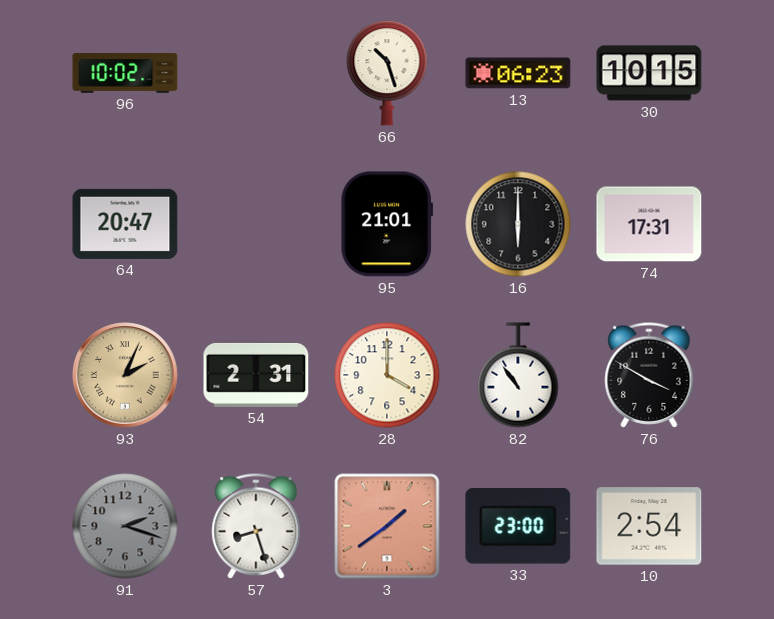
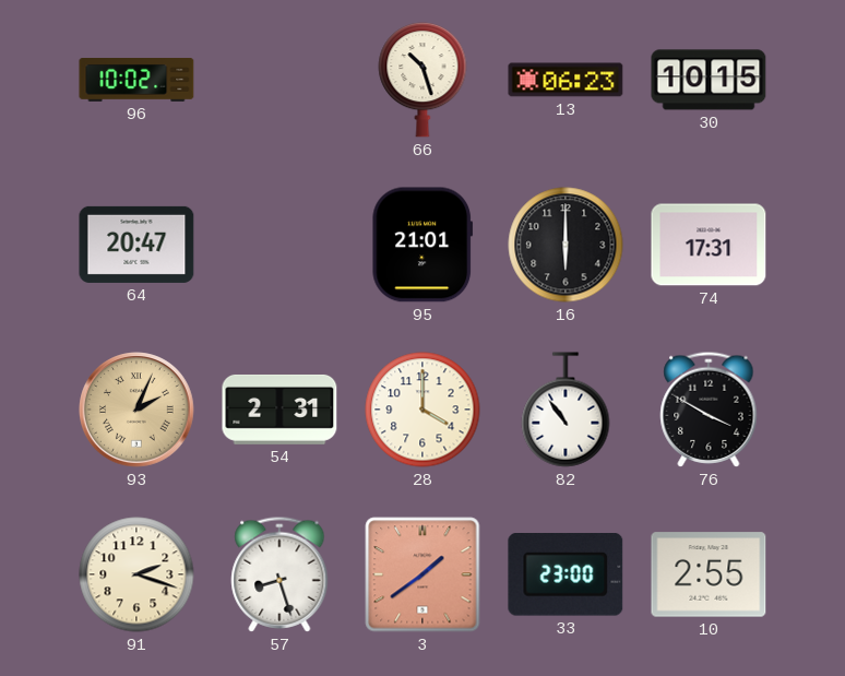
91 dial: grey -> cream
10: 2:54 -> 2:55
